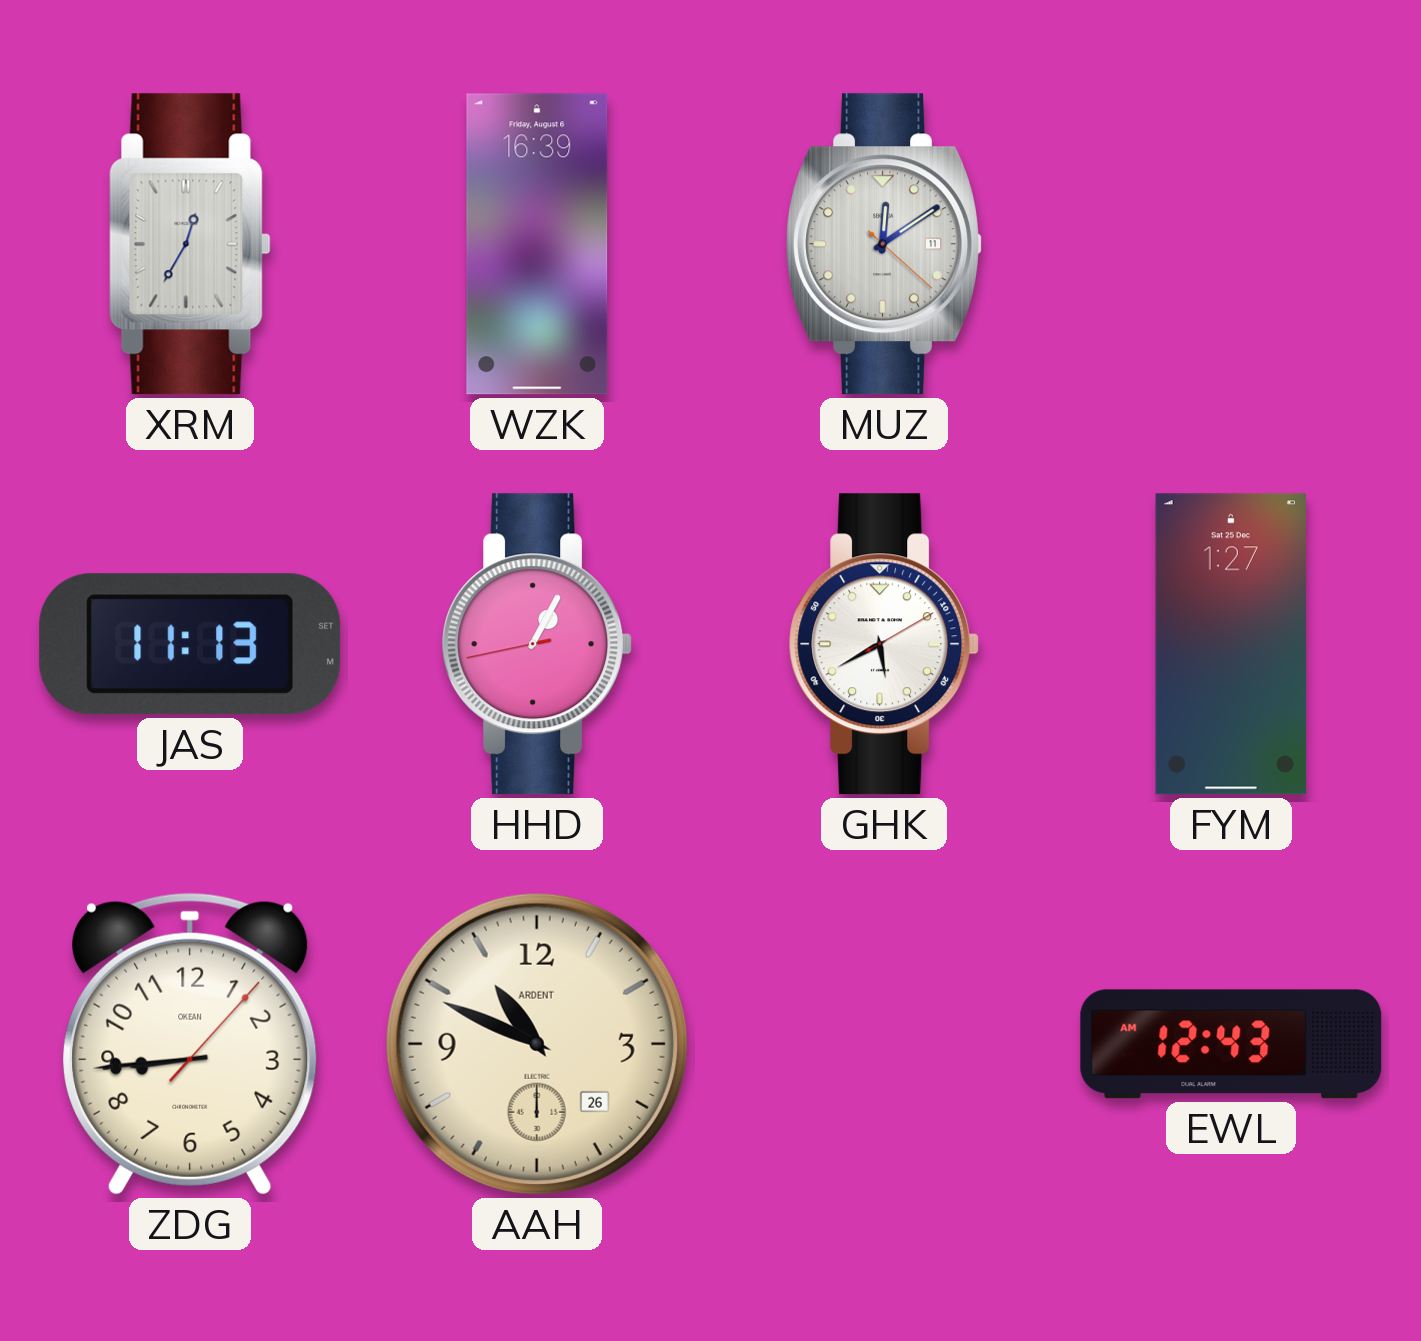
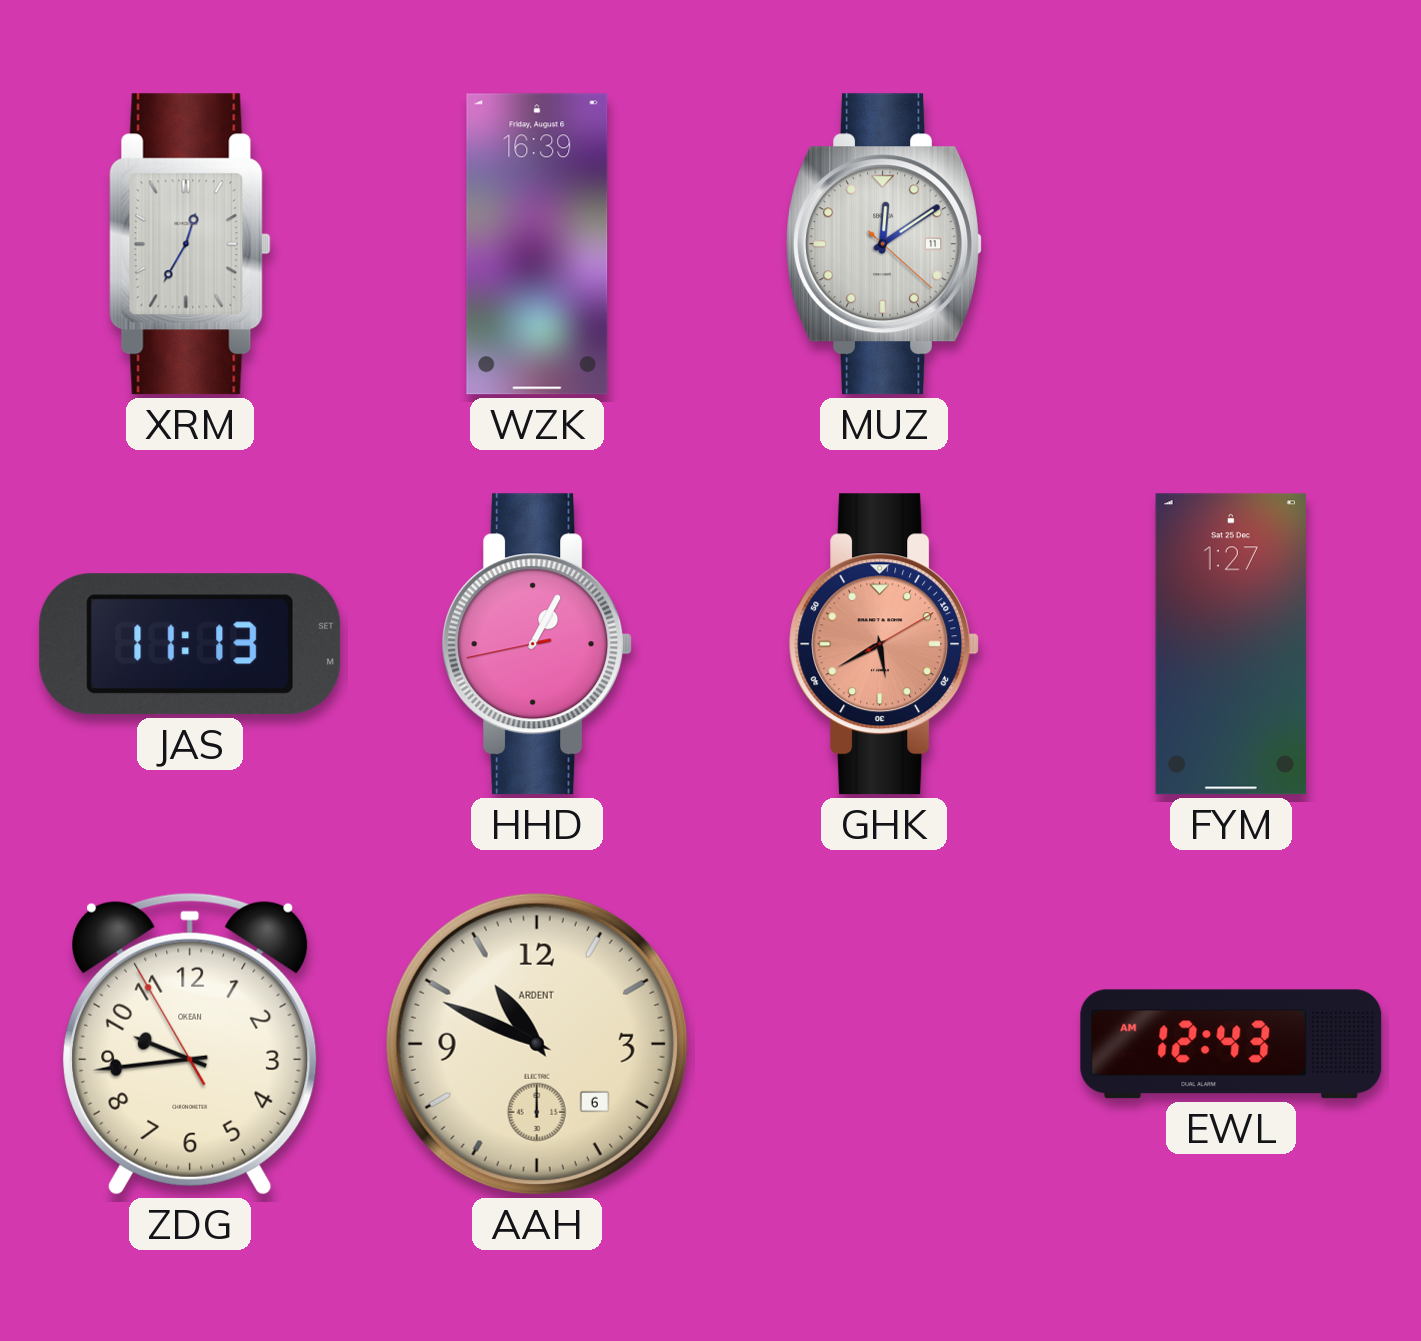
GHK dial: white -> salmon
ZDG: 8:44 -> 9:43
AAH date: 26 -> 6
